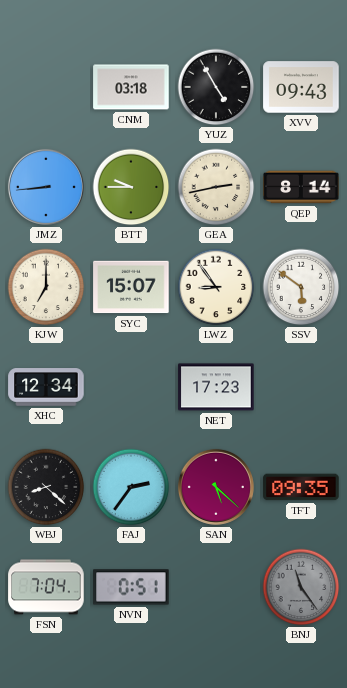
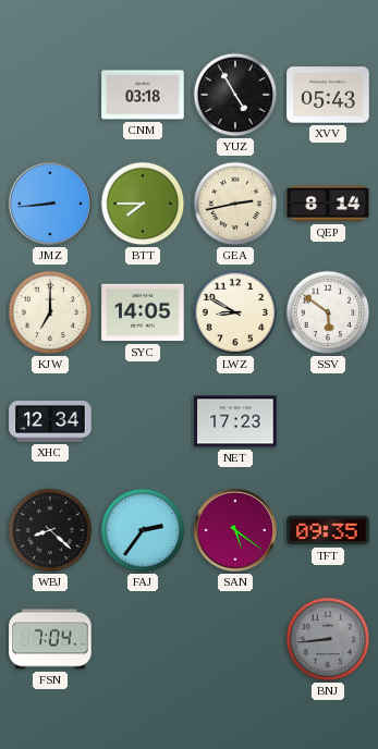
XVV: 09:43 -> 05:43
BTT: 9:45 -> 7:45
SYC: 15:07 -> 14:05
LWZ: 8:54 -> 8:50
SAN: 5:22 -> 5:21
NVN: 0:51 -> none
BNJ: 11:24 -> 8:44
